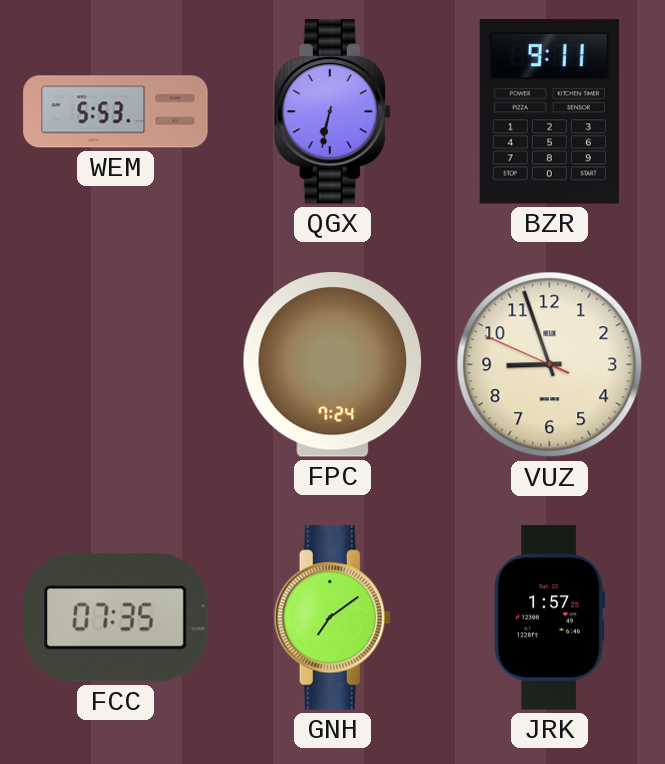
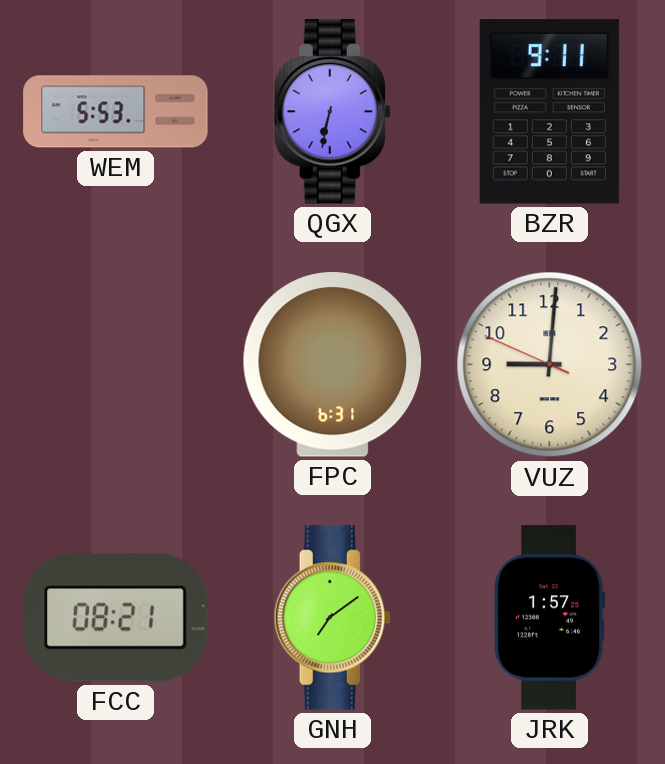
FPC: 7:24 -> 6:31
VUZ: 8:56 -> 9:00
FCC: 07:35 -> 08:21
